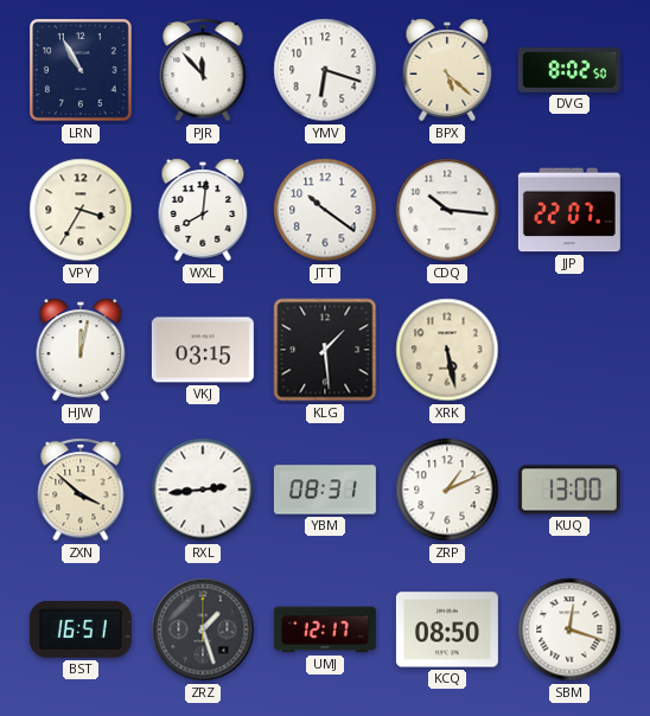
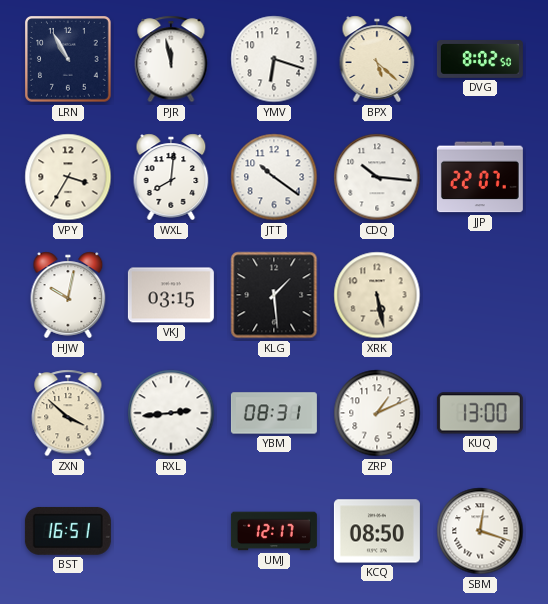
PJR: 11:53 -> 11:58
HJW: 12:02 -> 10:02
ZRZ: 1:27 -> none
